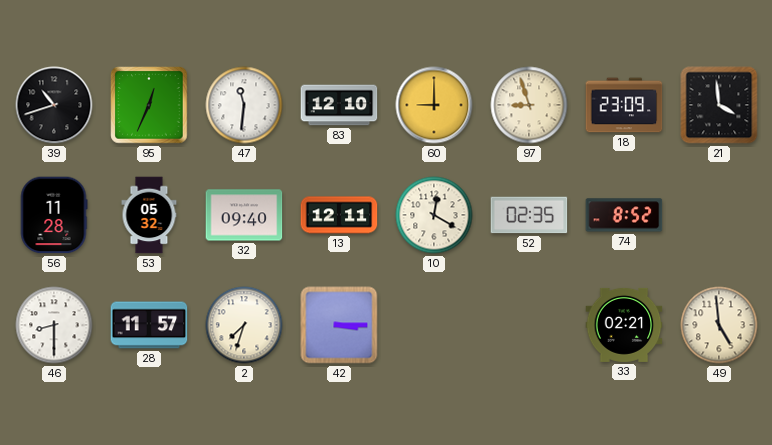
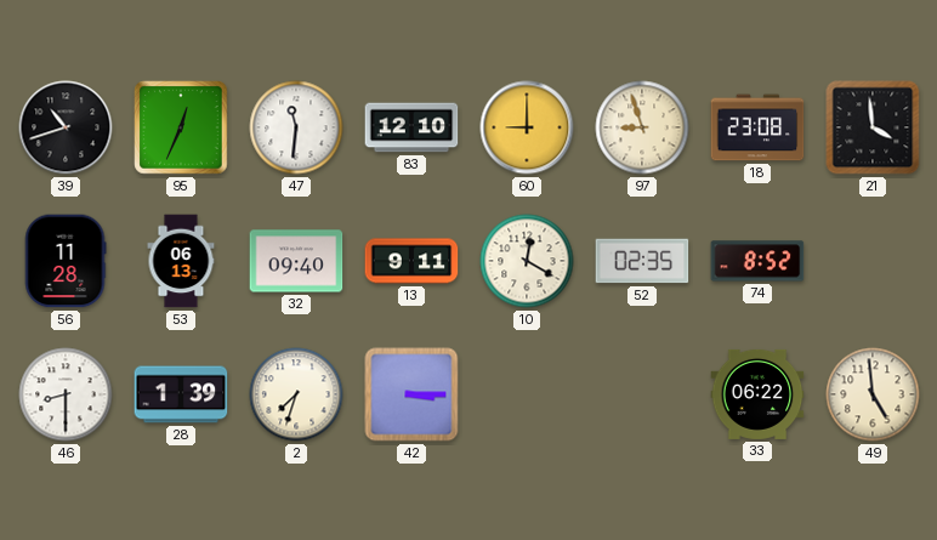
18: 23:09 -> 23:08
53: 05:32 -> 06:13
13: 12:11 -> 9:11
28: 11:57 -> 1:39
33: 02:21 -> 06:22
